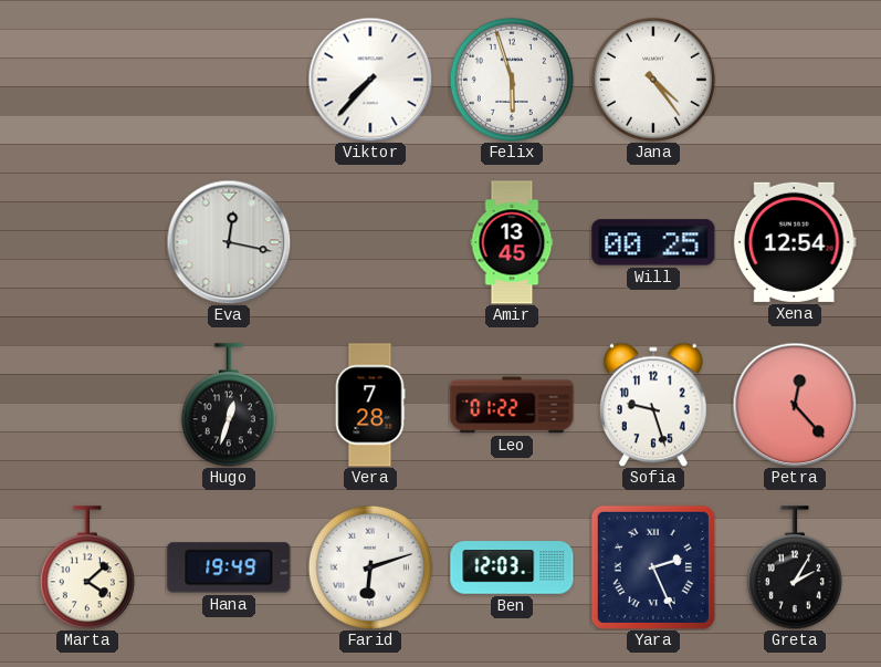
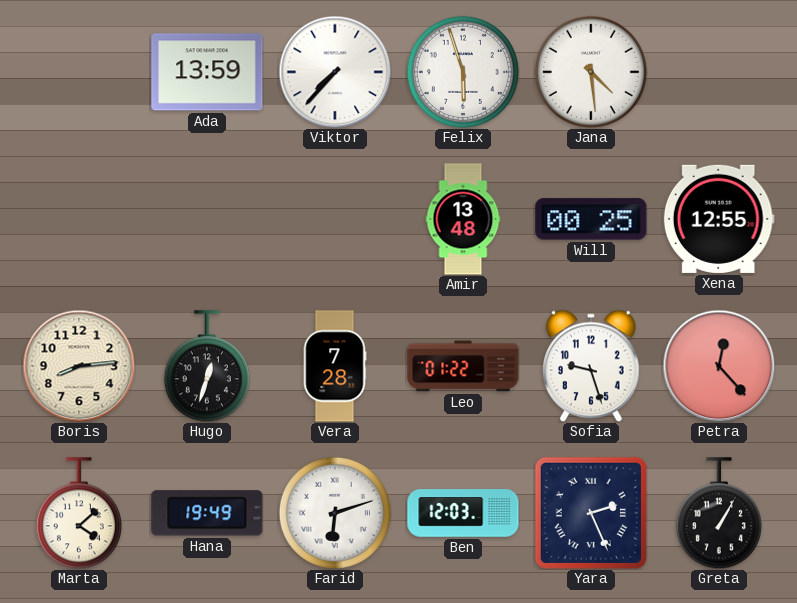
Ada: none -> 13:59
Jana: 4:24 -> 4:29
Eva: 12:17 -> none
Amir: 13:45 -> 13:48
Xena: 12:54 -> 12:55
Boris: none -> 8:14
Greta: 2:05 -> 1:05
